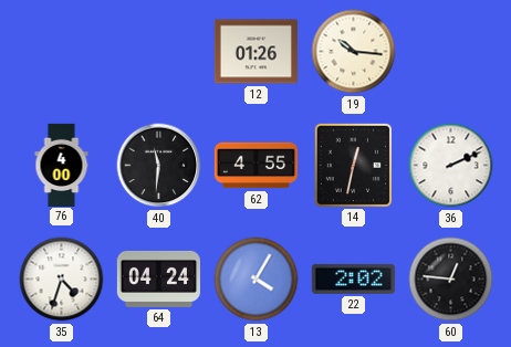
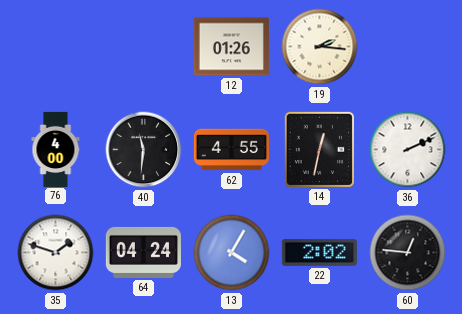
19: 10:16 -> 2:16
35: 4:33 -> 1:48
